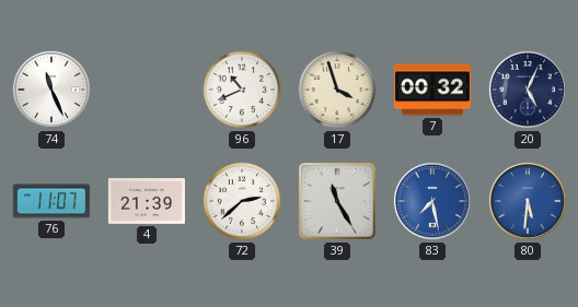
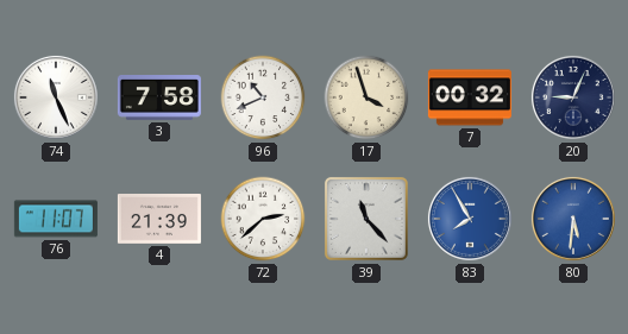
3: none -> 7:58
20: 5:04 -> 9:04
39: 11:25 -> 11:23
83: 7:28 -> 7:55
